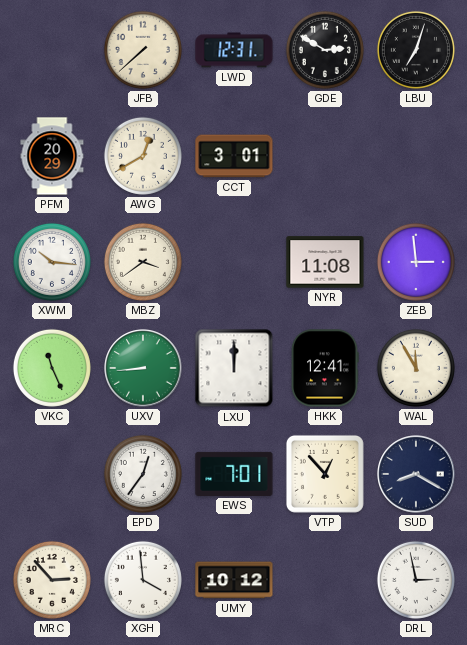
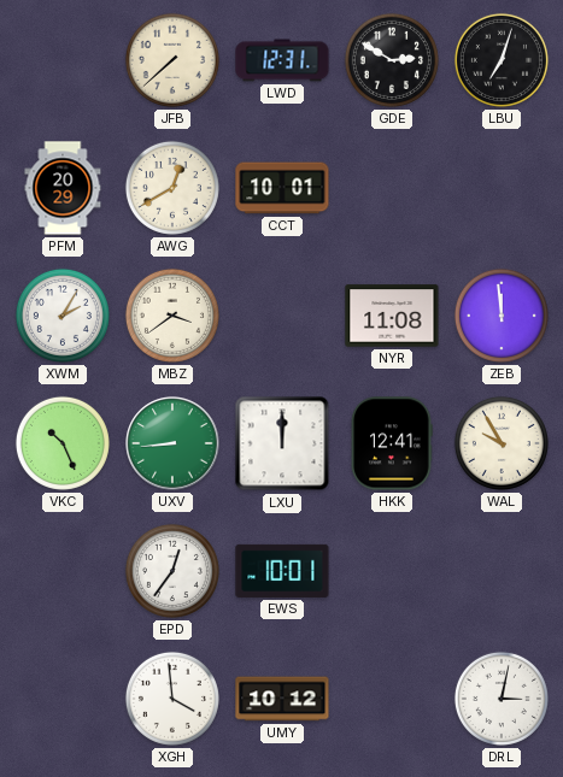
CCT: 3:01 -> 10:01
XWM: 10:16 -> 2:05
ZEB: 2:59 -> 11:59
VKC: 11:26 -> 10:26
WAL: 11:55 -> 9:55
EWS: 7:01 -> 10:01
VTP: 12:53 -> none
SUD: 8:20 -> none
MRC: 2:53 -> none
DRL: 2:58 -> 3:02
